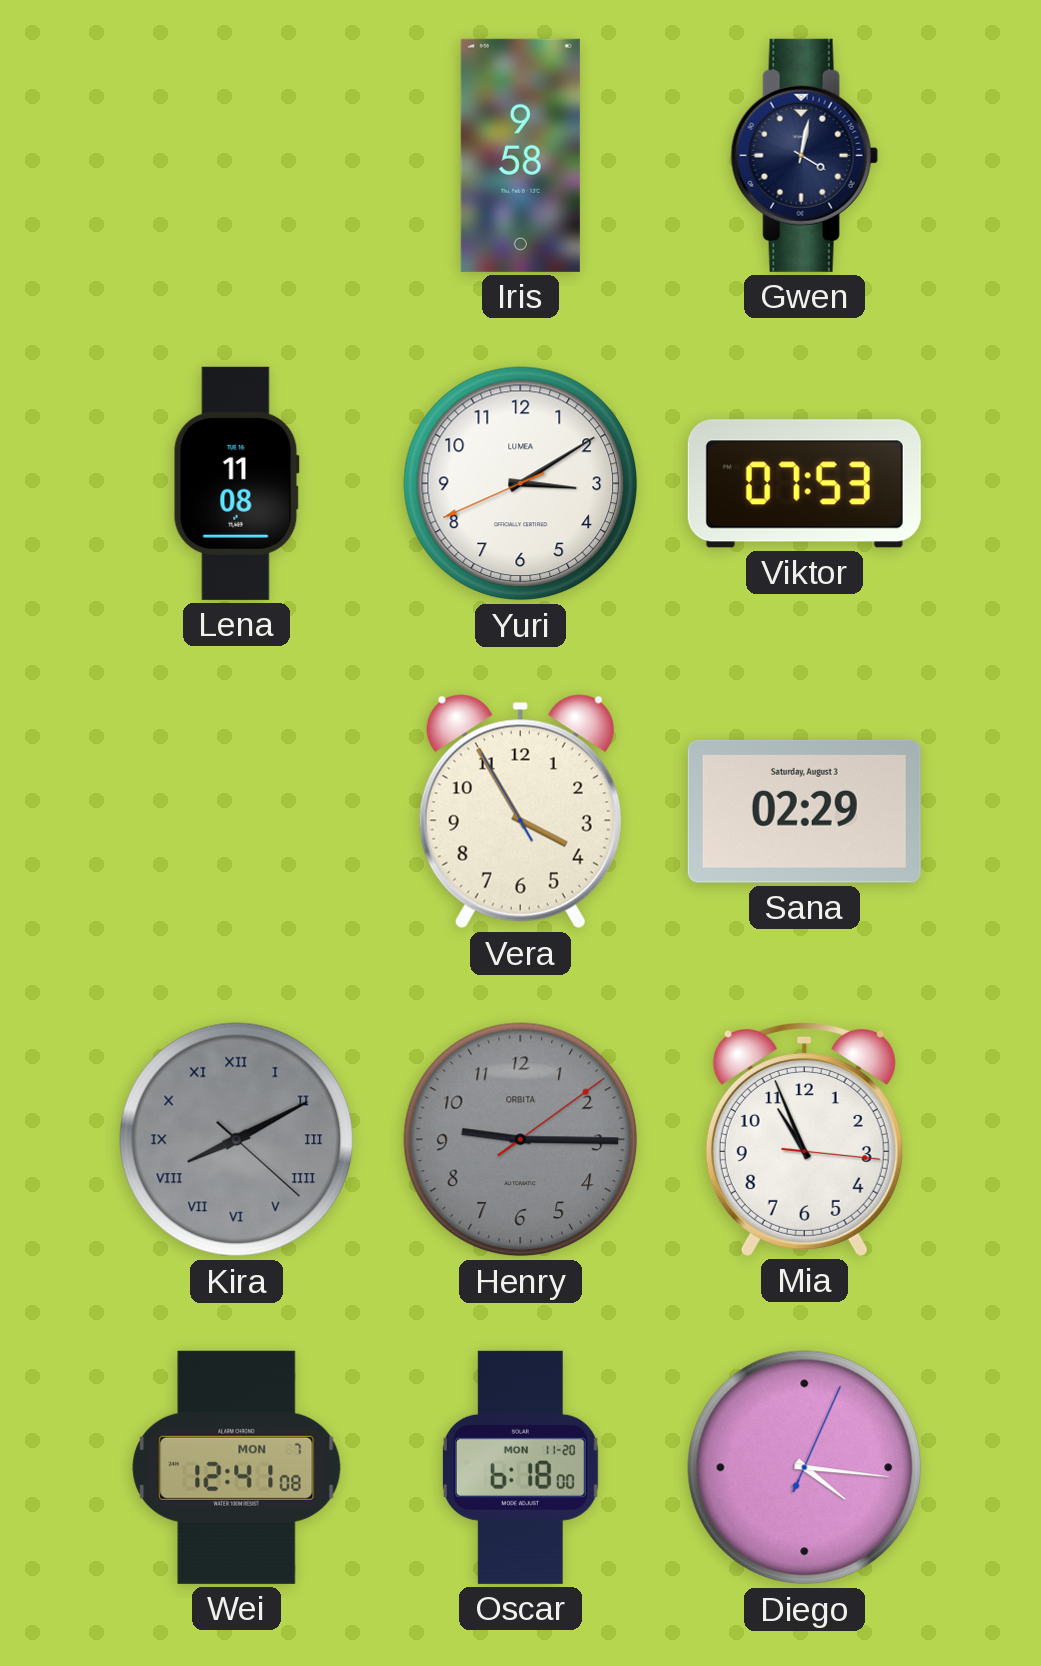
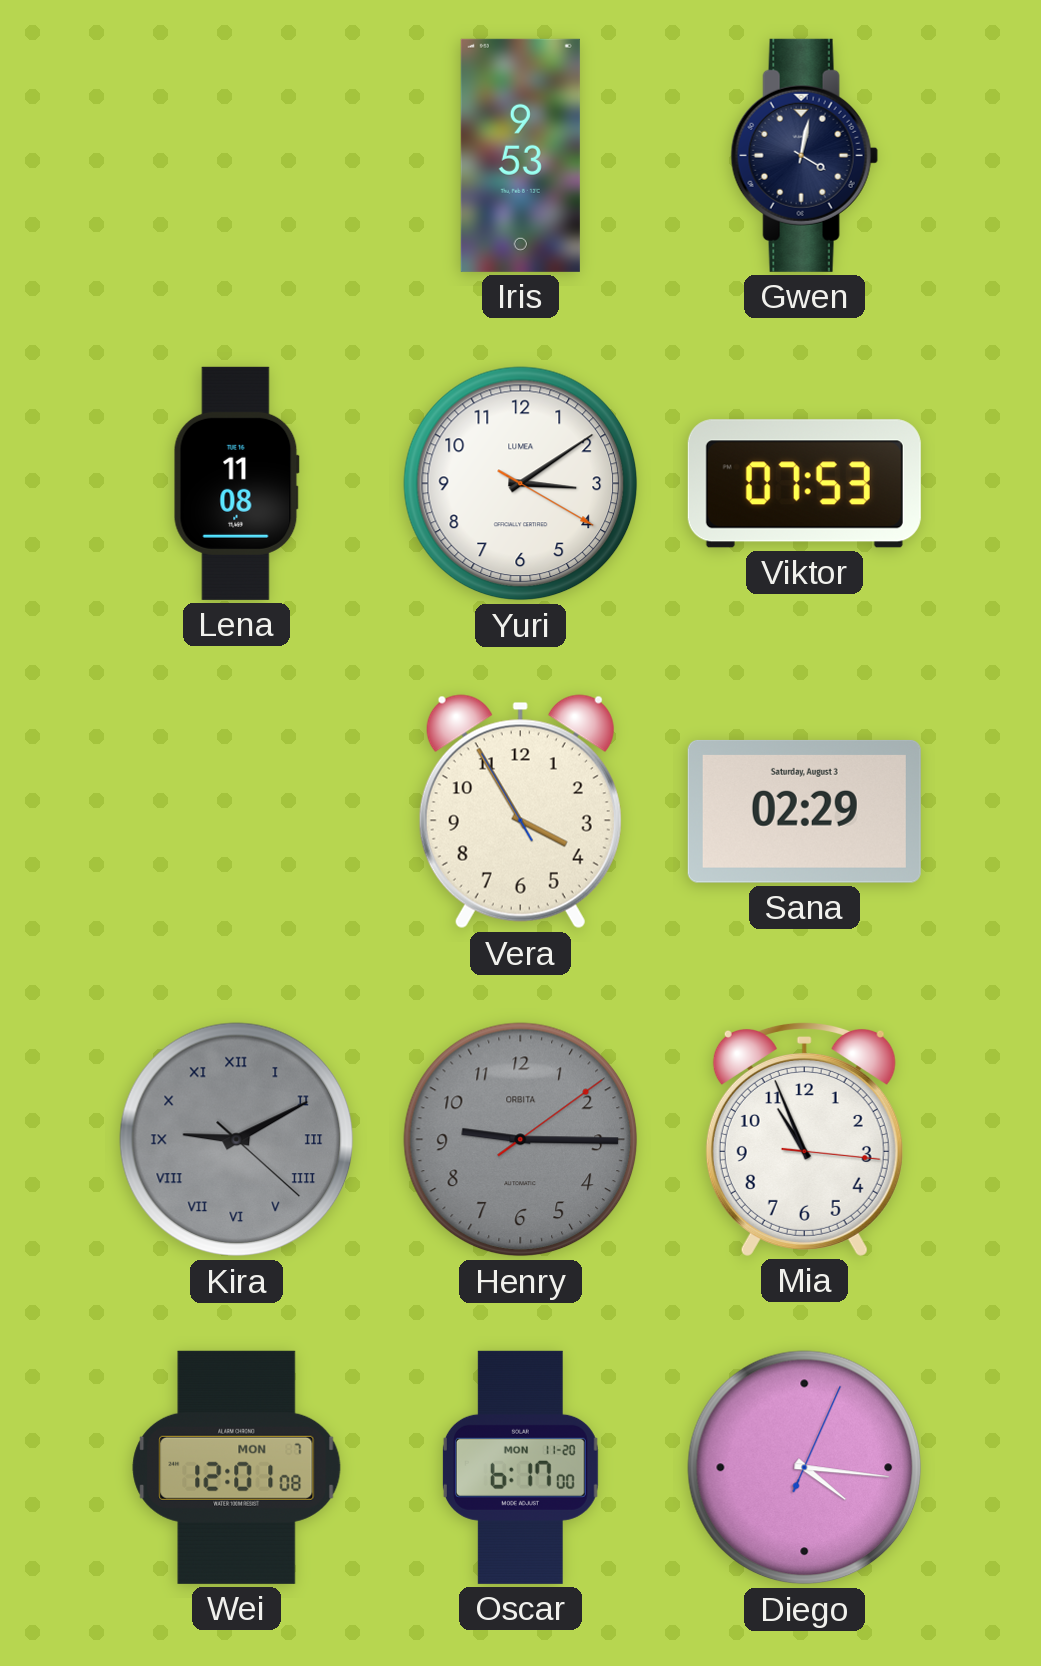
Iris: 9:58 -> 9:53
Yuri: 3:09:41 -> 3:09:20
Kira: 8:10 -> 9:10
Wei: 12:41 -> 12:01
Oscar: 6:18 -> 6:17
